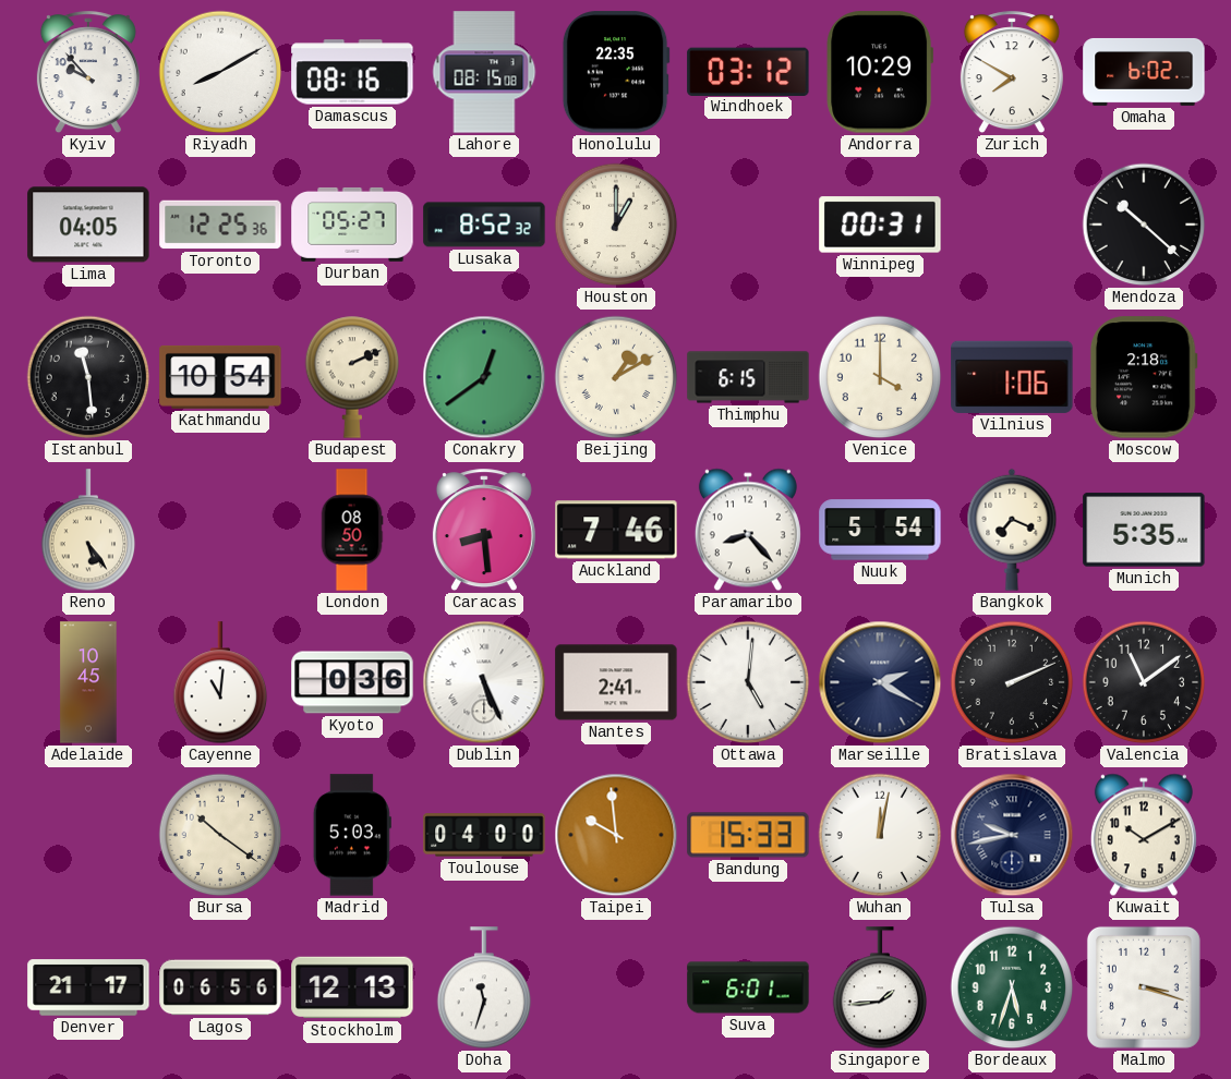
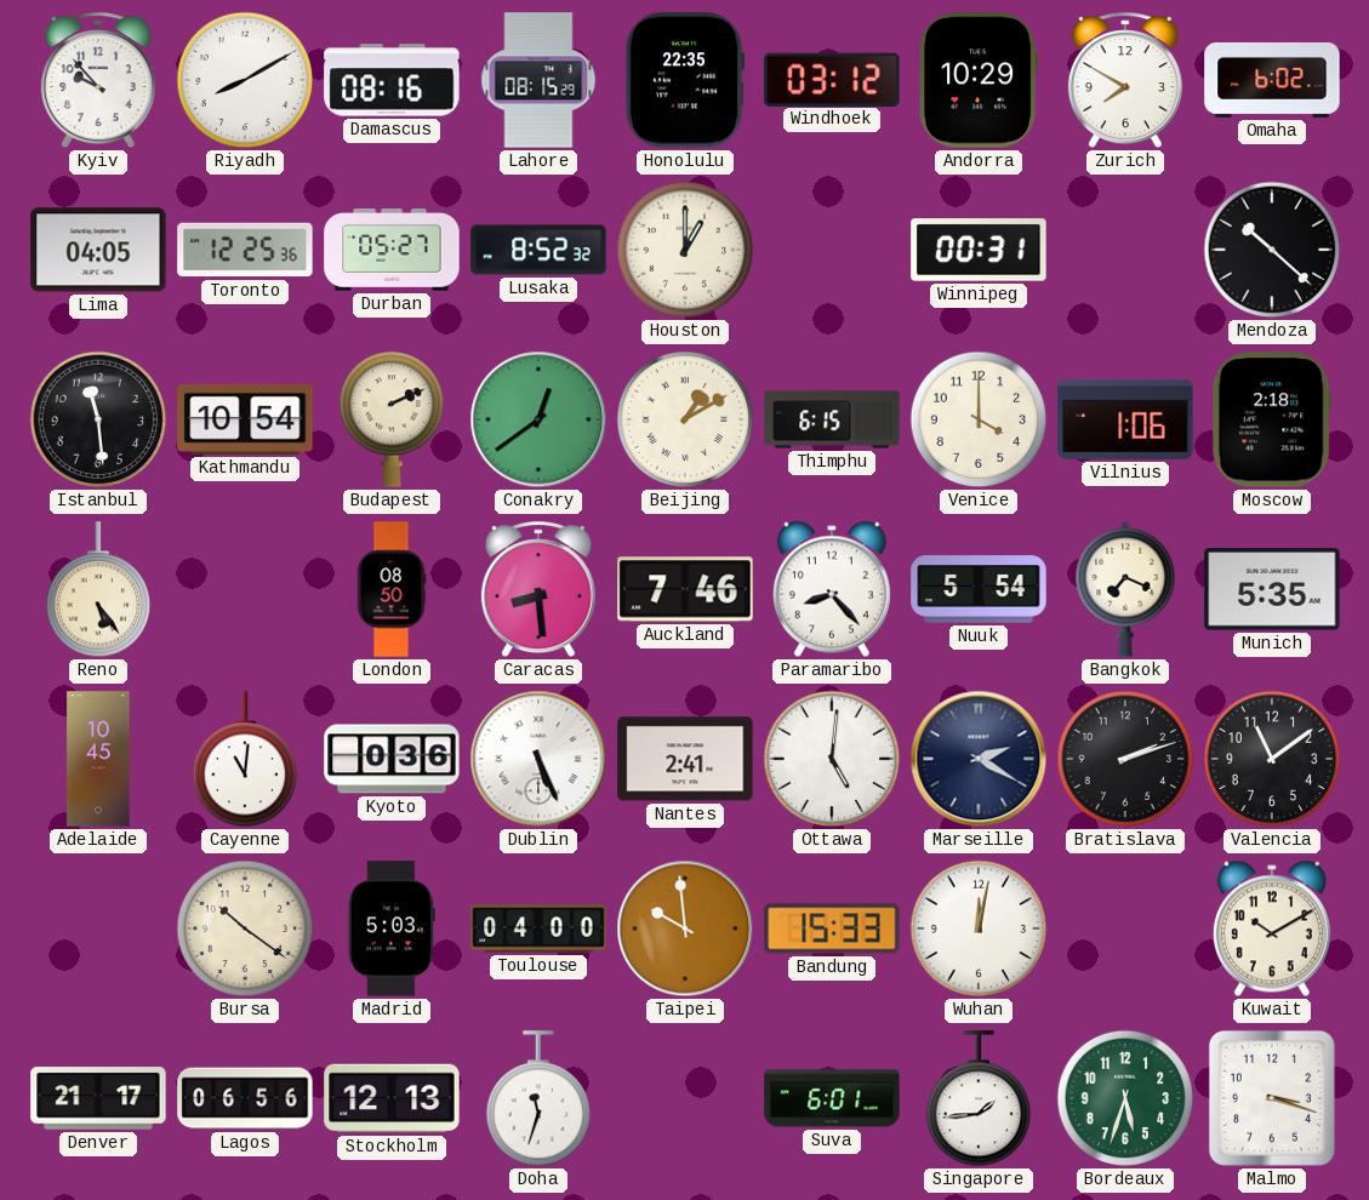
Lahore: 08:15:08 -> 08:15:29
Bratislava: 2:11 -> 2:12
Tulsa: 9:43 -> none
